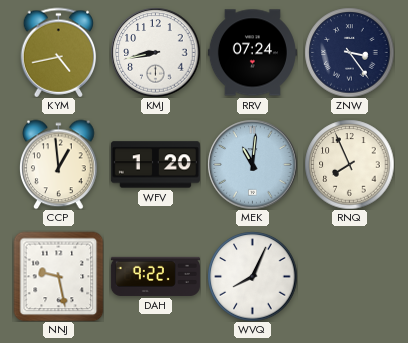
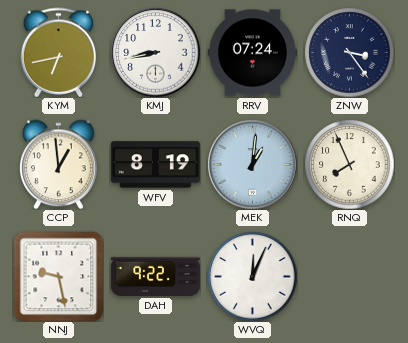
KYM: 4:43 -> 6:43
WFV: 1:20 -> 8:19
MEK: 11:01 -> 1:01
WVQ: 8:04 -> 12:04
